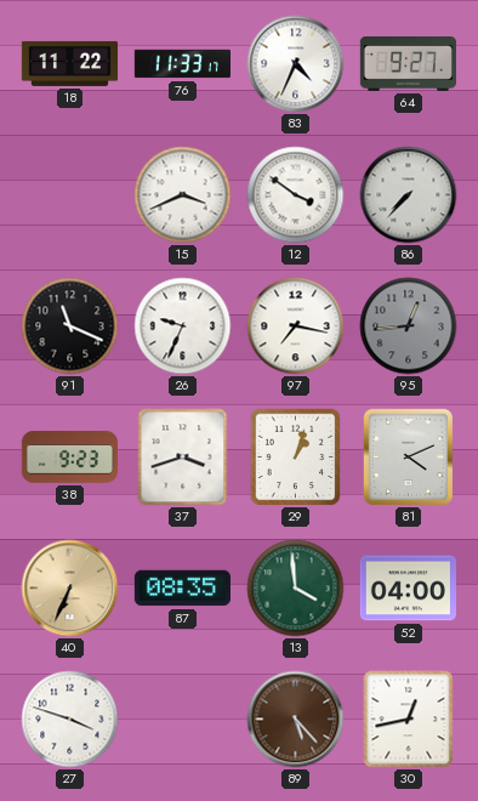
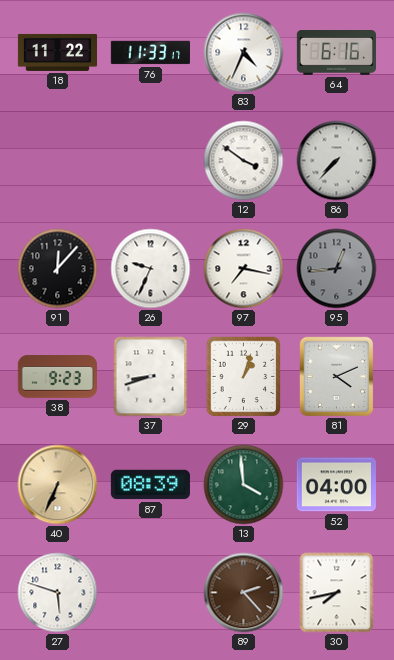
64: 9:27 -> 6:16
15: 3:41 -> none
91: 11:19 -> 12:07
37: 3:42 -> 8:42
87: 08:35 -> 08:39
27: 3:48 -> 5:48
89: 5:23 -> 2:23
30: 12:43 -> 7:43
